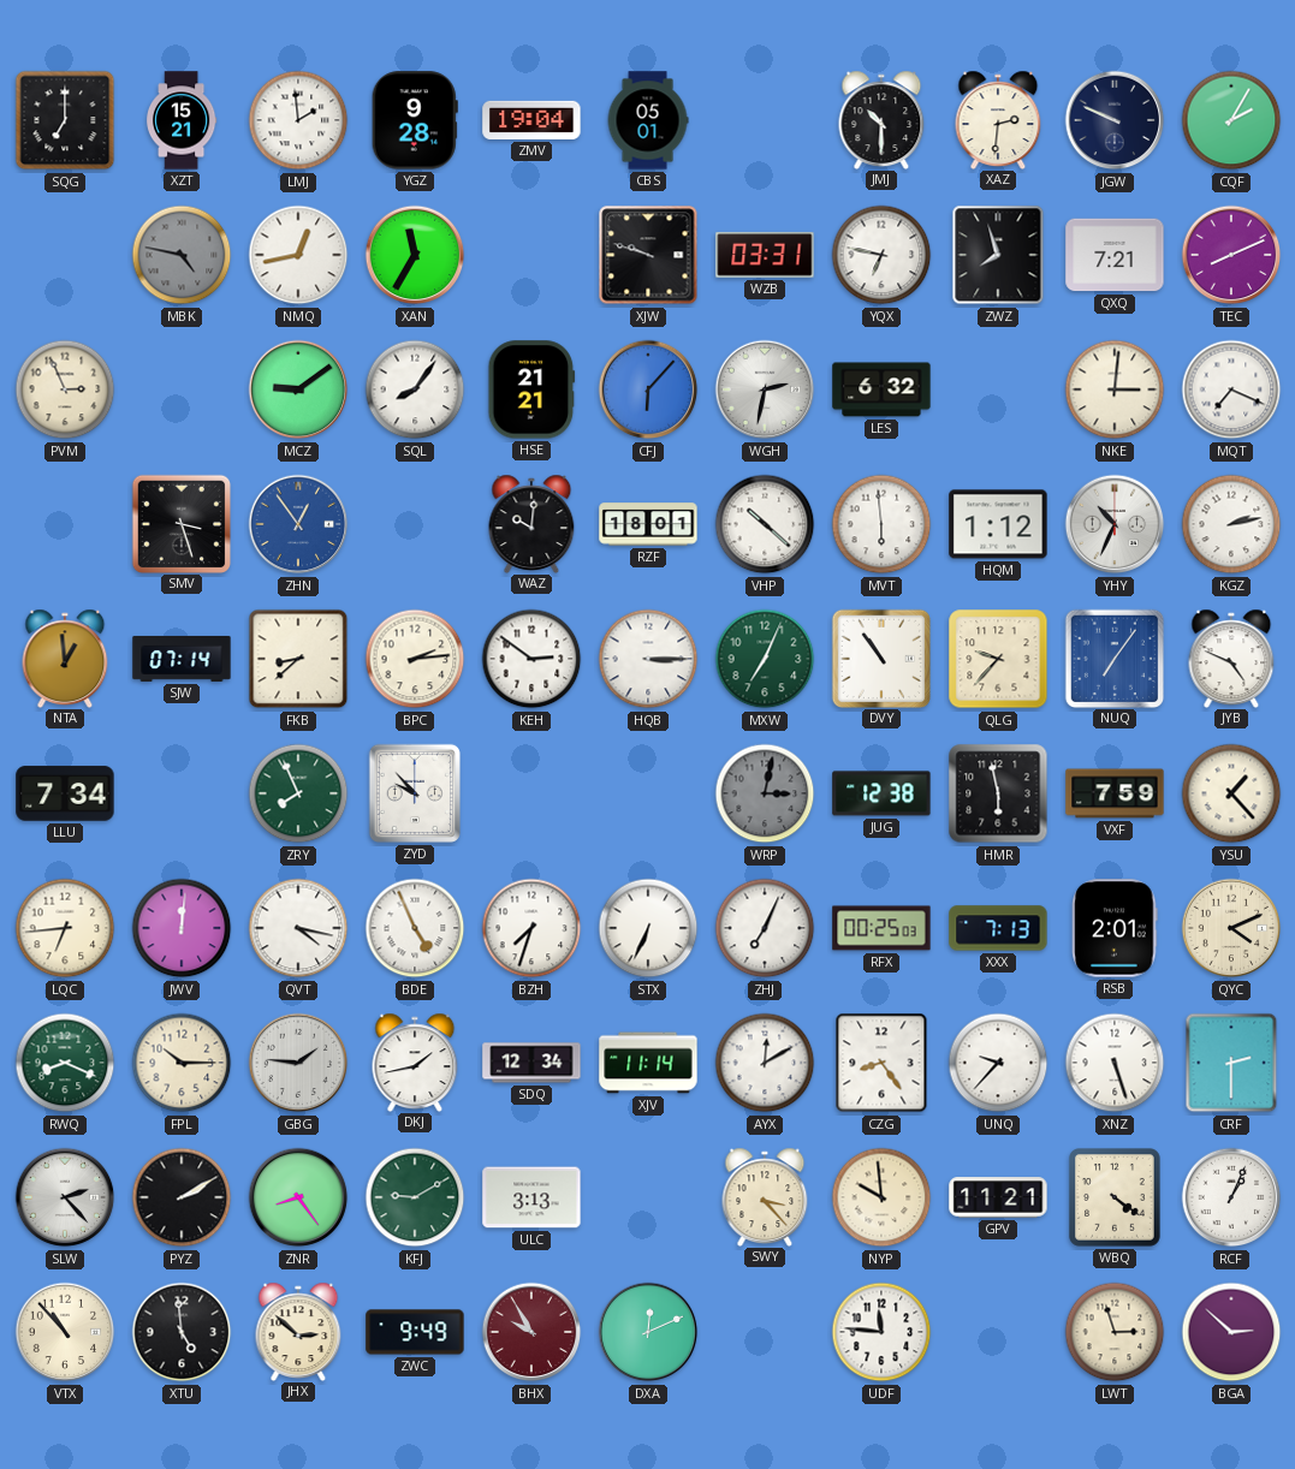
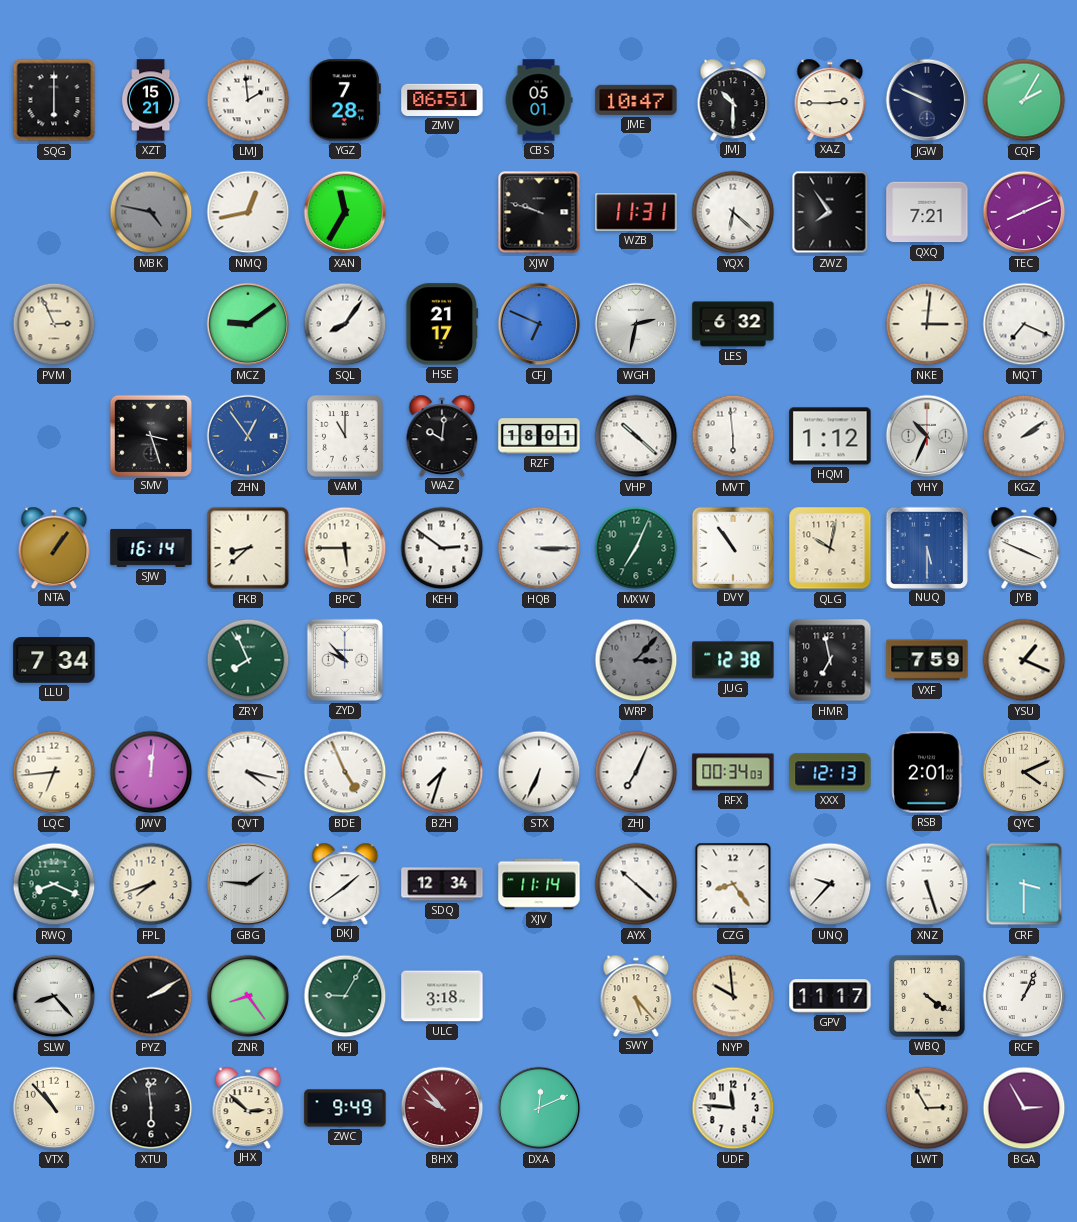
SQG: 7:00 -> 6:00
YGZ: 9:28 -> 7:28
ZMV: 19:04 -> 06:51
JME: none -> 10:47
XAZ: 2:31 -> 2:45
WZB: 03:31 -> 11:31
YQX: 6:47 -> 6:22
ZWZ: 7:57 -> 7:54
HSE: 21:21 -> 21:17
CFJ: 6:07 -> 6:49
VAM: none -> 11:00
KGZ: 2:13 -> 2:09
NTA: 12:59 -> 1:06
SJW: 07:14 -> 16:14
BPC: 2:14 -> 5:45
QLG: 9:37 -> 10:02
NUQ: 7:06 -> 5:30
JYB: 4:49 -> 3:49
WRP: 3:02 -> 3:07
HMR: 5:58 -> 6:58
YSU: 1:23 -> 1:19
RFX: 00:25 -> 00:34
XXX: 7:13 -> 12:13
FPL: 10:15 -> 7:42
DKJ: 1:43 -> 1:39
AYX: 12:10 -> 10:22
CRF: 2:30 -> 3:30
SLW: 2:23 -> 8:23
KFJ: 9:10 -> 9:05
ULC: 3:13 -> 3:18
SWY: 3:23 -> 5:23
GPV: 11:21 -> 11:17
XTU: 4:59 -> 5:59
BHX: 9:55 -> 9:53
LWT: 2:57 -> 2:55
BGA: 2:52 -> 2:55
